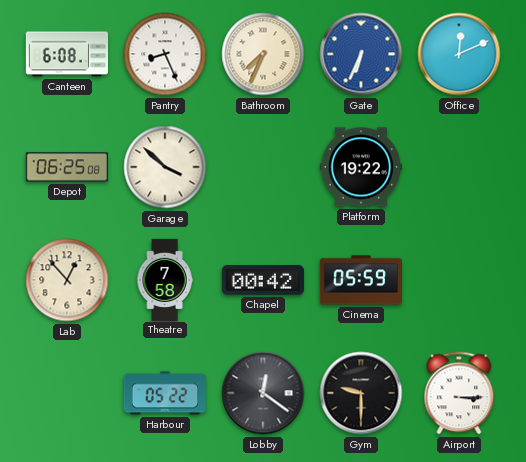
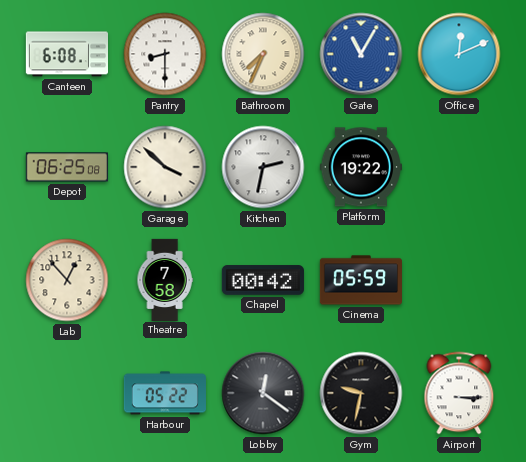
Pantry: 8:26 -> 8:30
Gate: 6:34 -> 11:05
Kitchen: none -> 2:32
Gym: 9:30 -> 9:32
